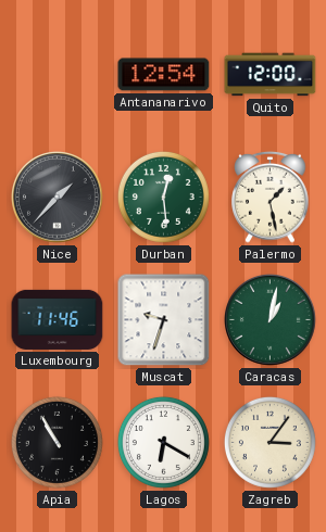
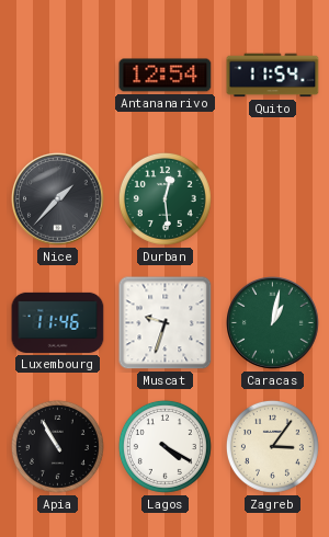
Quito: 12:00 -> 11:54
Palermo: 1:28 -> none
Lagos: 6:20 -> 4:20
